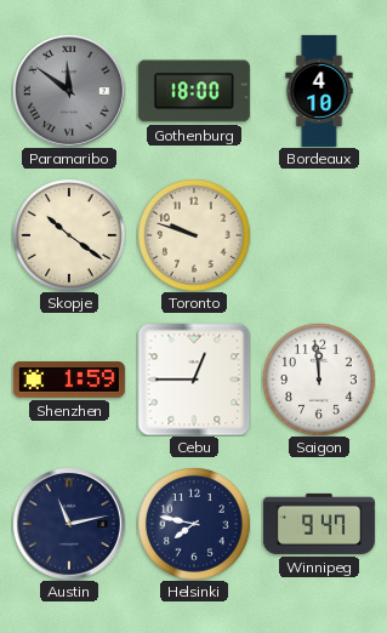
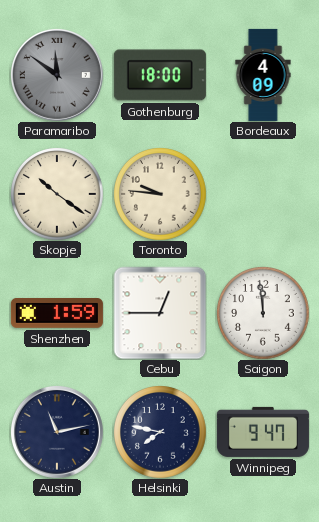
Bordeaux: 4:10 -> 4:09
Toronto: 9:48 -> 9:46
